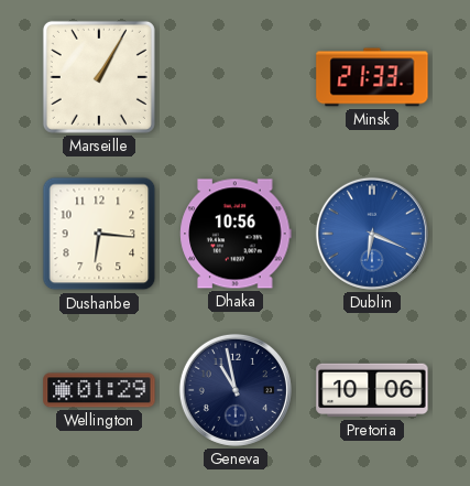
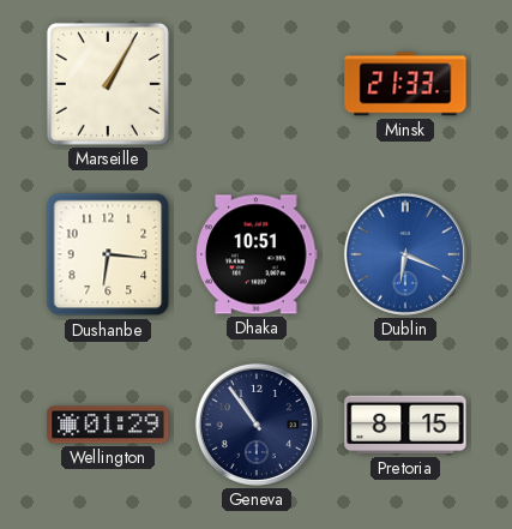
Dhaka: 10:56 -> 10:51
Geneva: 10:58 -> 10:54
Pretoria: 10:06 -> 8:15
